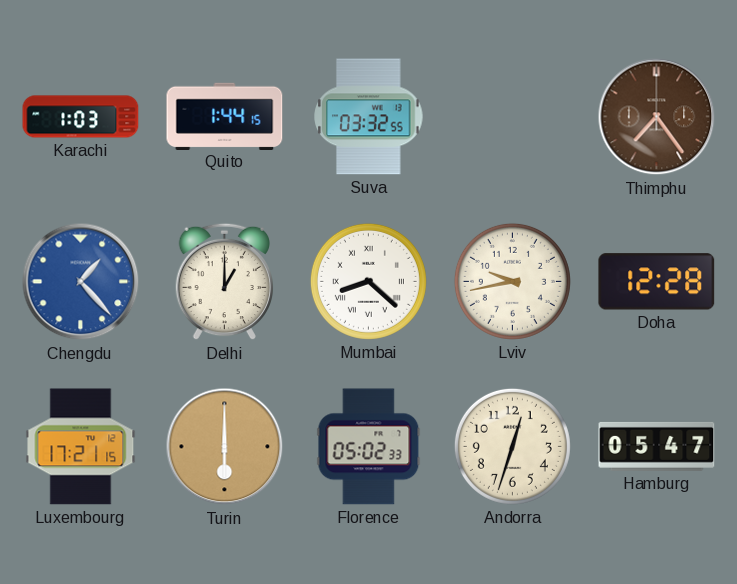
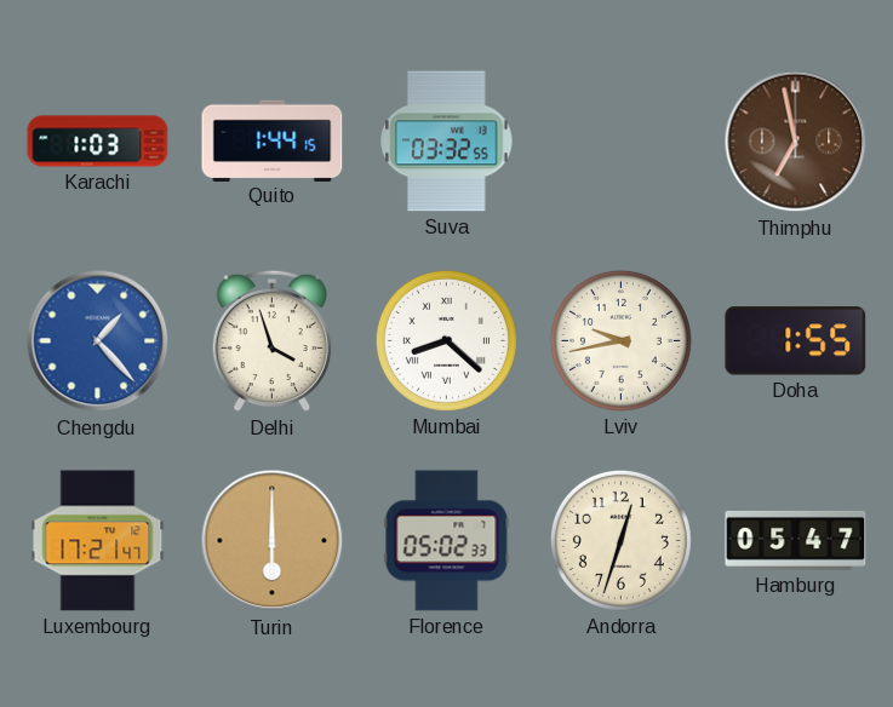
Thimphu: 7:24 -> 6:58
Delhi: 1:00 -> 3:57
Doha: 12:28 -> 1:55
Luxembourg: 17:21:15 -> 17:21:47
